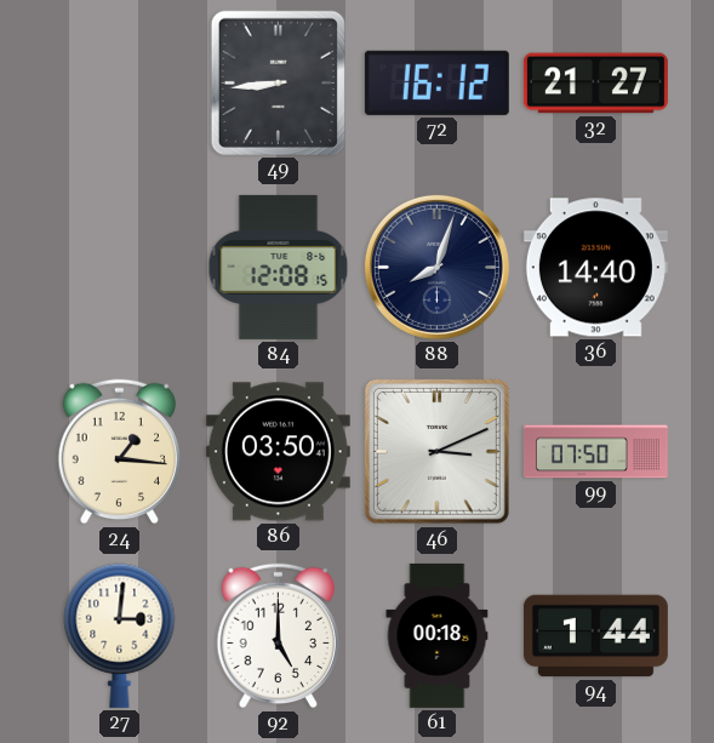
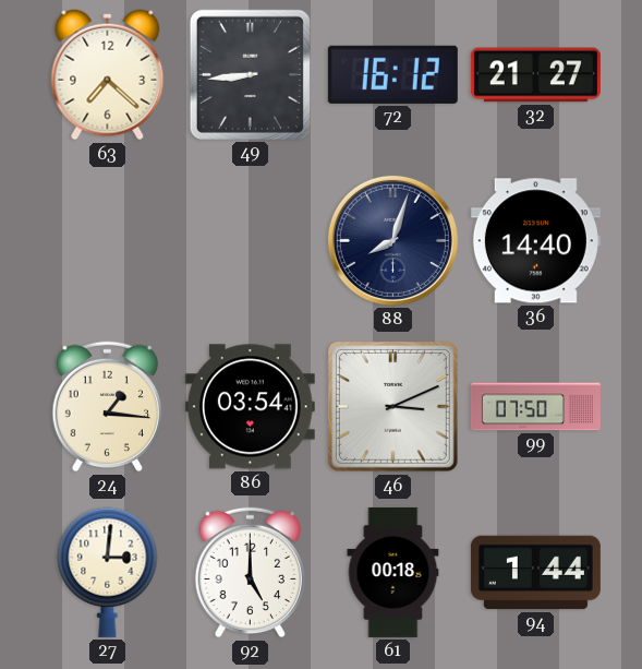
63: none -> 7:22
84: 12:08 -> none
86: 03:50 -> 03:54
